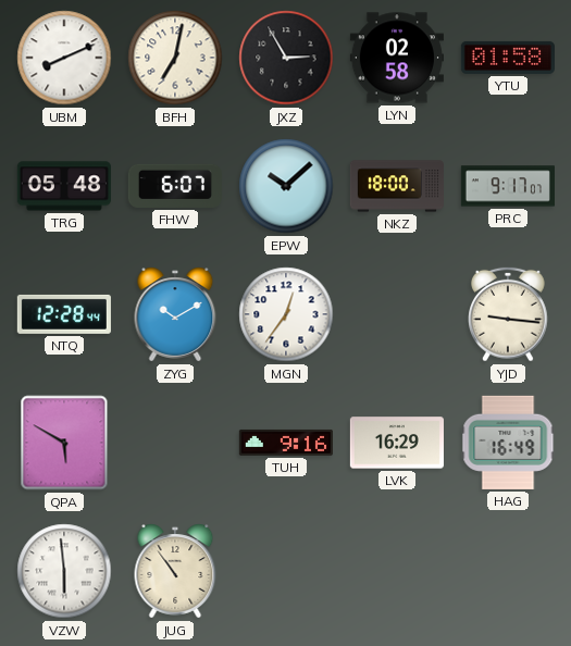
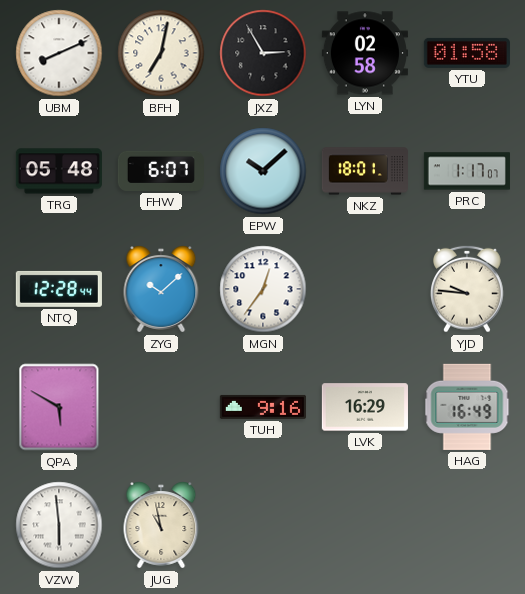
NKZ: 18:00 -> 18:01
PRC: 9:17 -> 1:17
ZYG: 10:10 -> 10:08
YJD: 9:16 -> 9:46
JUG: 10:54 -> 10:58
